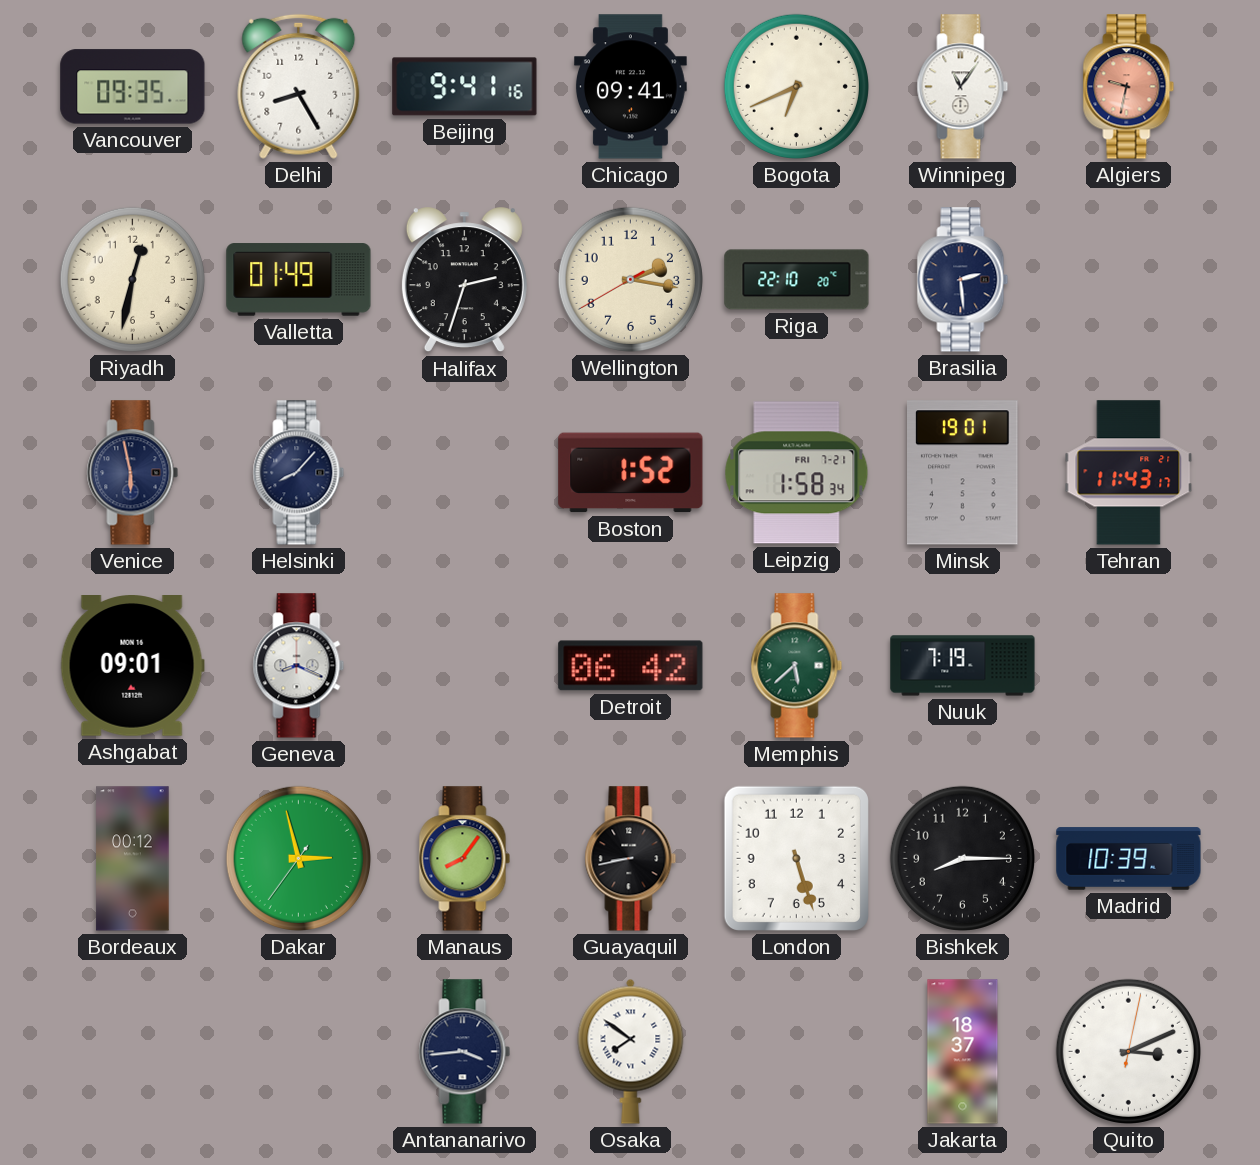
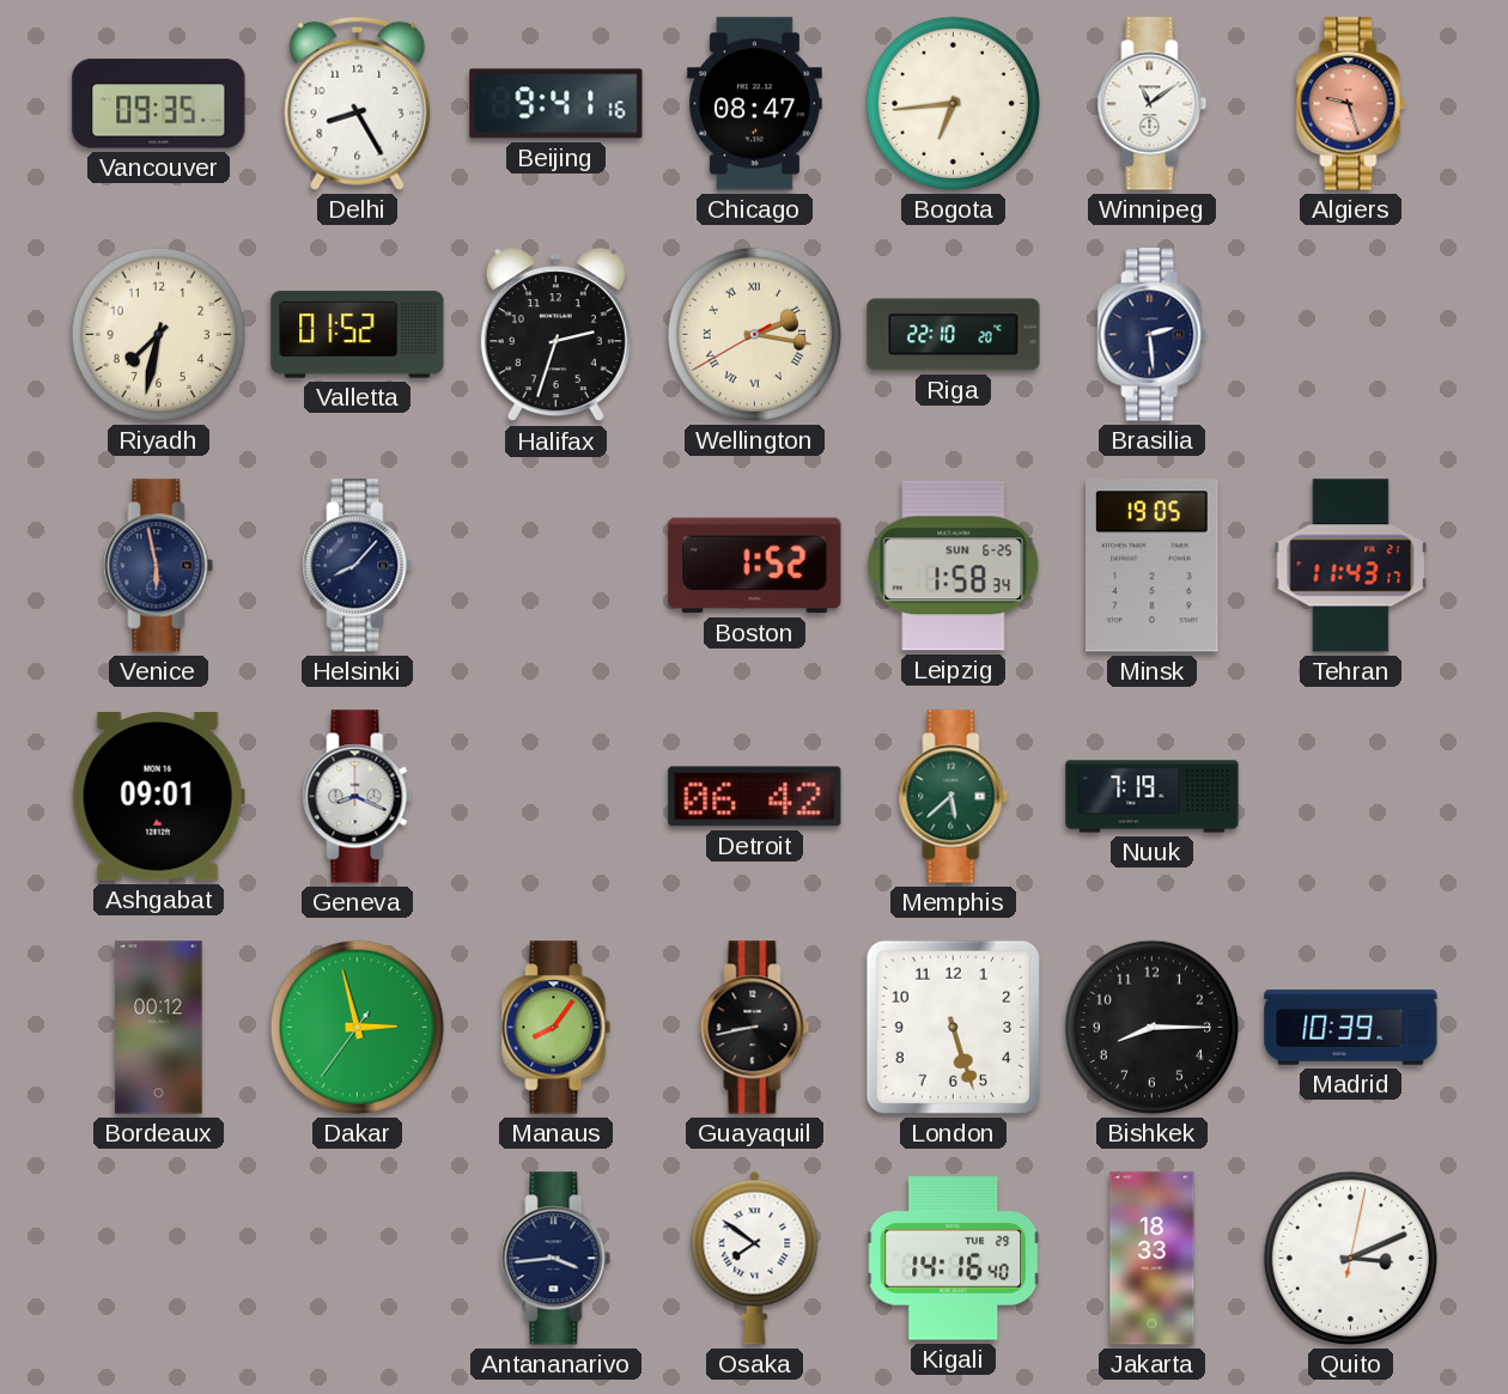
Chicago: 09:41 -> 08:47
Bogota: 6:41 -> 6:44
Winnipeg: 11:06 -> 11:09
Algiers: 9:32 -> 9:27
Riyadh: 12:32 -> 7:32
Valletta: 01:49 -> 01:52
Wellington numerals: Arabic -> Roman
Leipzig date: FRI 7-21 -> SUN 6-25
Minsk: 19:01 -> 19:05
Kigali: none -> 14:16
Jakarta: 18:37 -> 18:33
